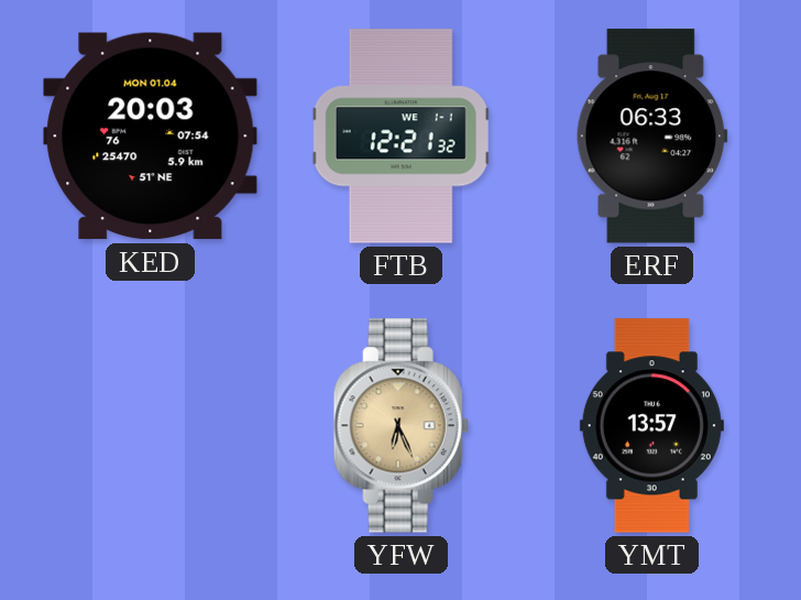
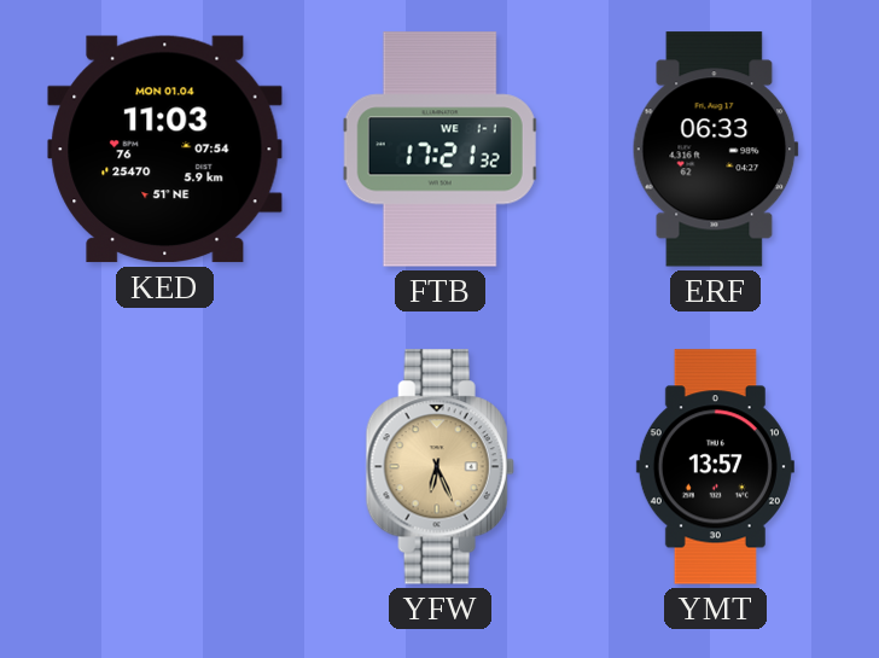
KED: 20:03 -> 11:03
FTB: 12:21 -> 17:21
